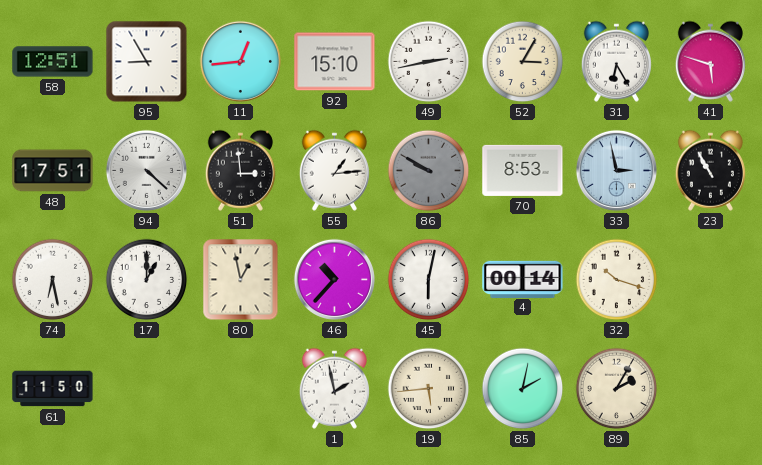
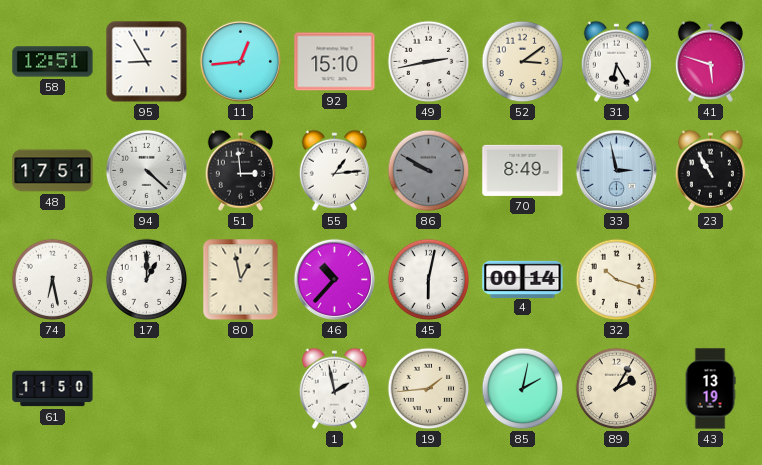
52: 3:05 -> 3:09
70: 8:53 -> 8:49
19: 5:44 -> 1:44
43: none -> 13:19
